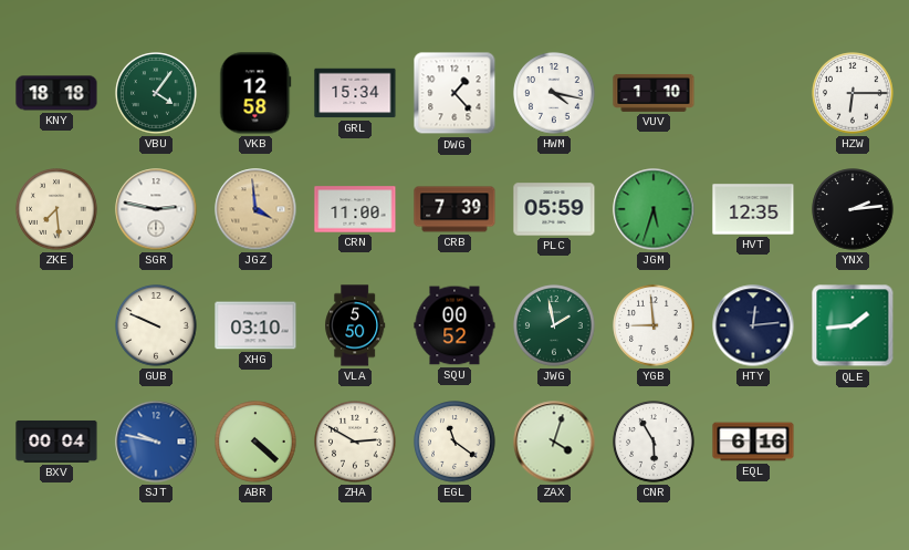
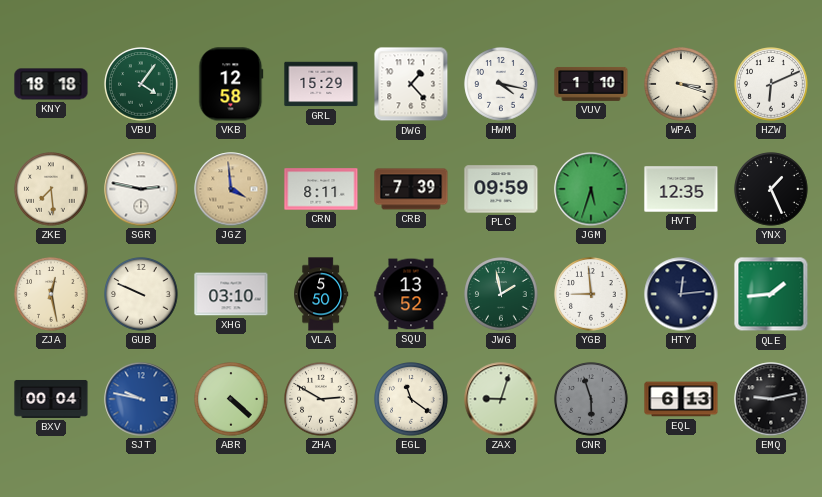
GRL: 15:34 -> 15:29
WPA: none -> 3:18
HZW: 6:15 -> 6:11
CRN: 11:00 -> 8:11
PLC: 05:59 -> 09:59
YNX: 2:14 -> 1:26
ZJA: none -> 12:28
SQU: 00:52 -> 13:52
ZAX: 4:03 -> 9:03
CNR: 5:55 -> 5:57
CNR dial: white -> grey
EQL: 6:16 -> 6:13
EMQ: none -> 9:13
